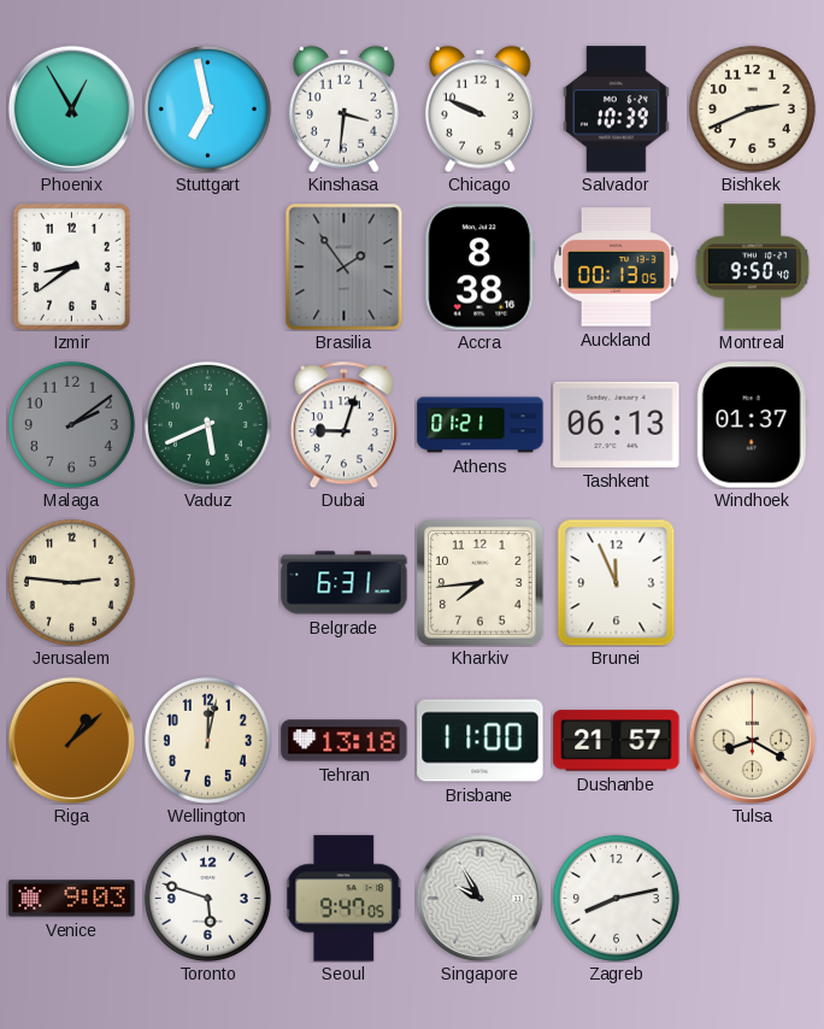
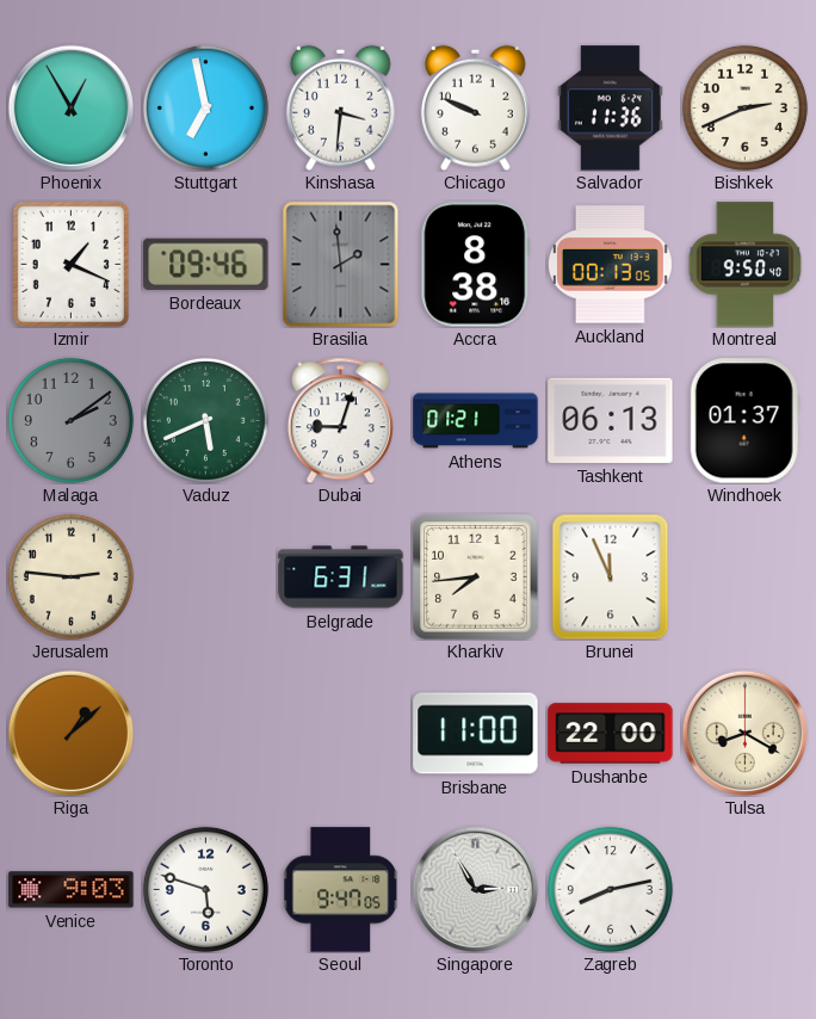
Salvador: 10:39 -> 11:36
Izmir: 8:39 -> 1:19
Bordeaux: none -> 09:46
Brasilia: 1:54 -> 1:59
Wellington: 12:02 -> none
Tehran: 13:18 -> none
Dushanbe: 21:57 -> 22:00
Singapore: 9:55 -> 2:55
